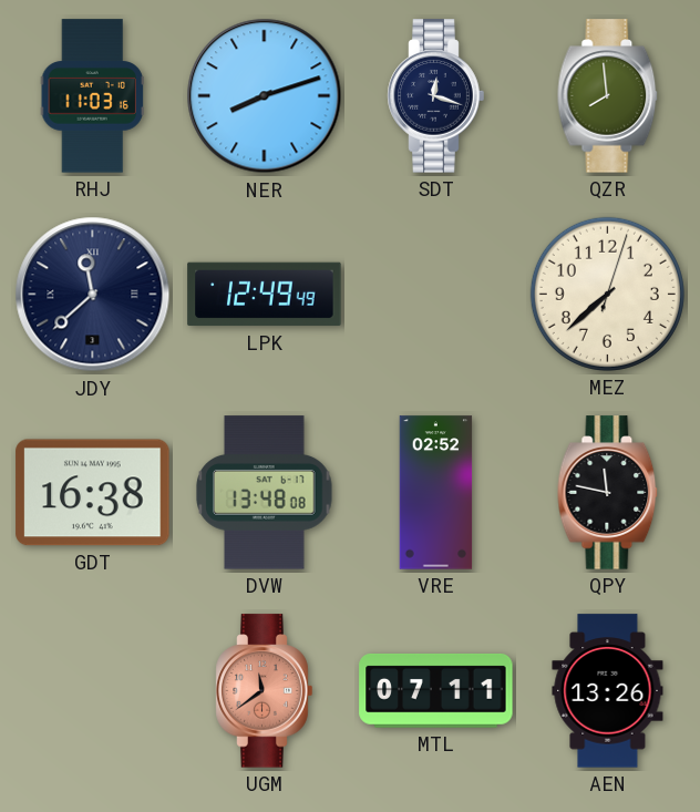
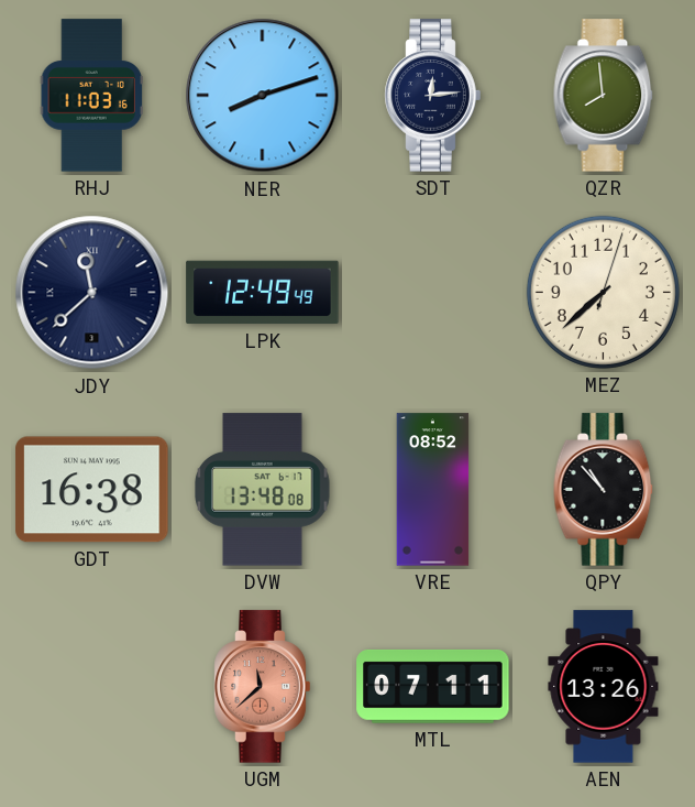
SDT: 12:18 -> 12:14
VRE: 02:52 -> 08:52
QPY: 11:47 -> 10:53
UGM: 11:39 -> 11:38
